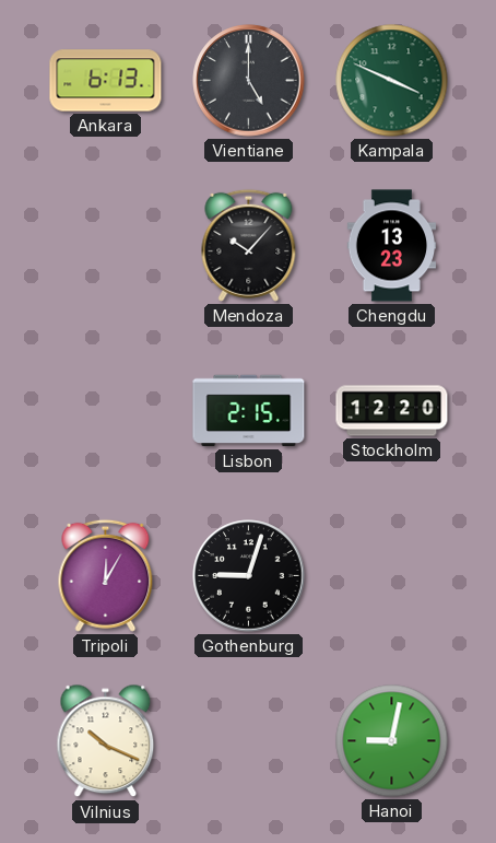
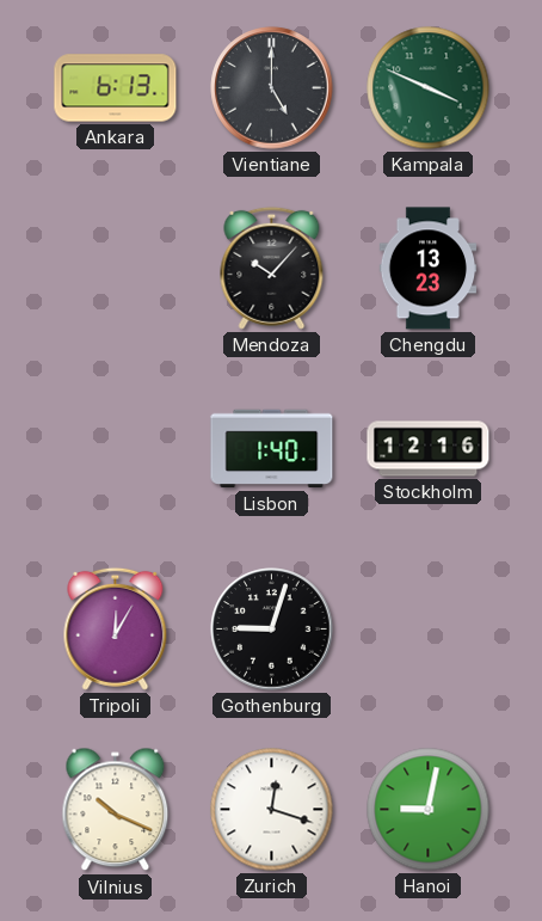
Lisbon: 2:15 -> 1:40
Stockholm: 12:20 -> 12:16
Zurich: none -> 12:18
